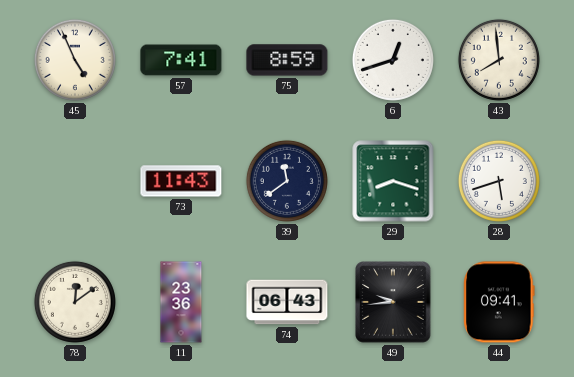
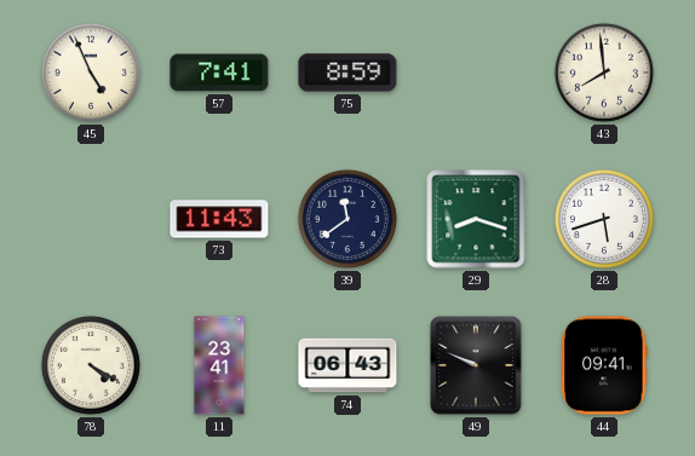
6: 12:42 -> none
78: 12:09 -> 4:20
11: 23:36 -> 23:41
49: 9:44 -> 9:49
